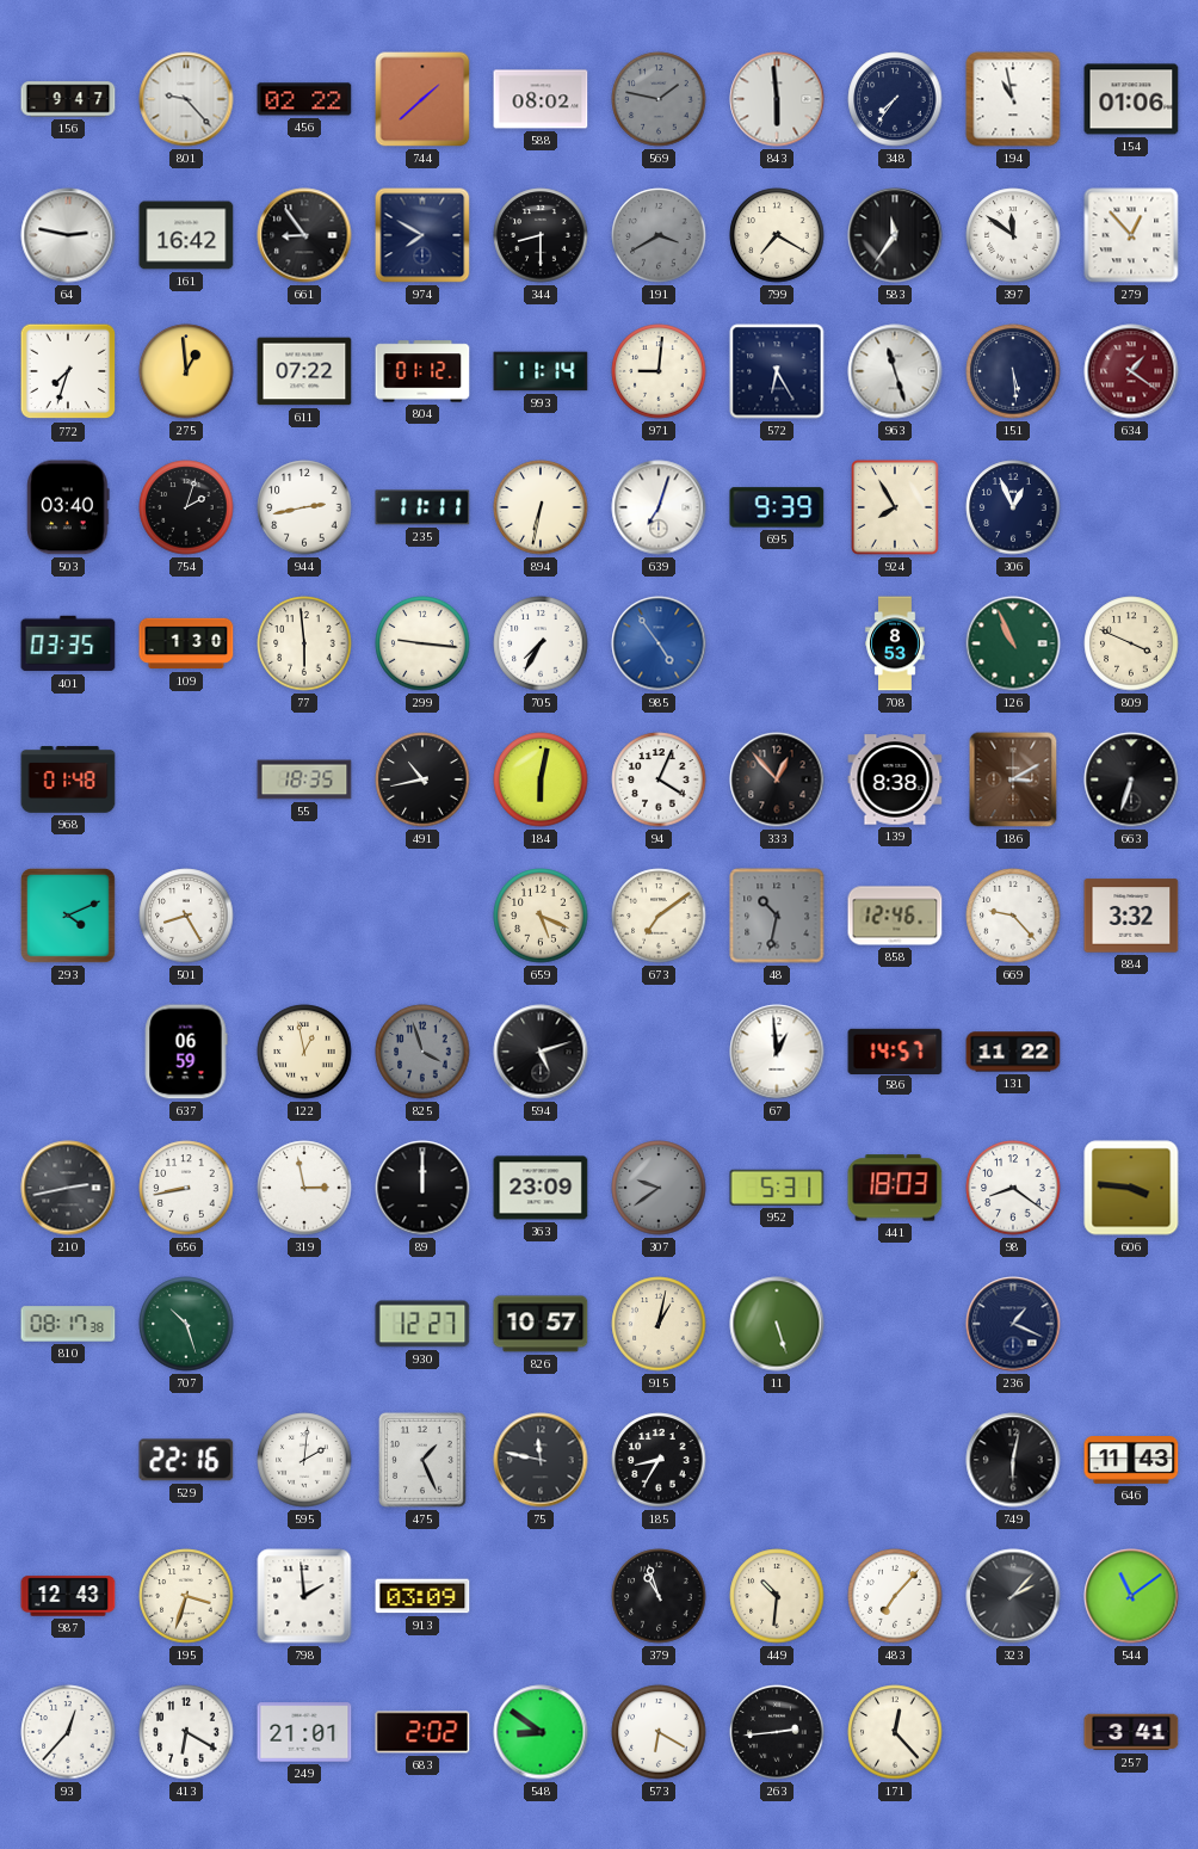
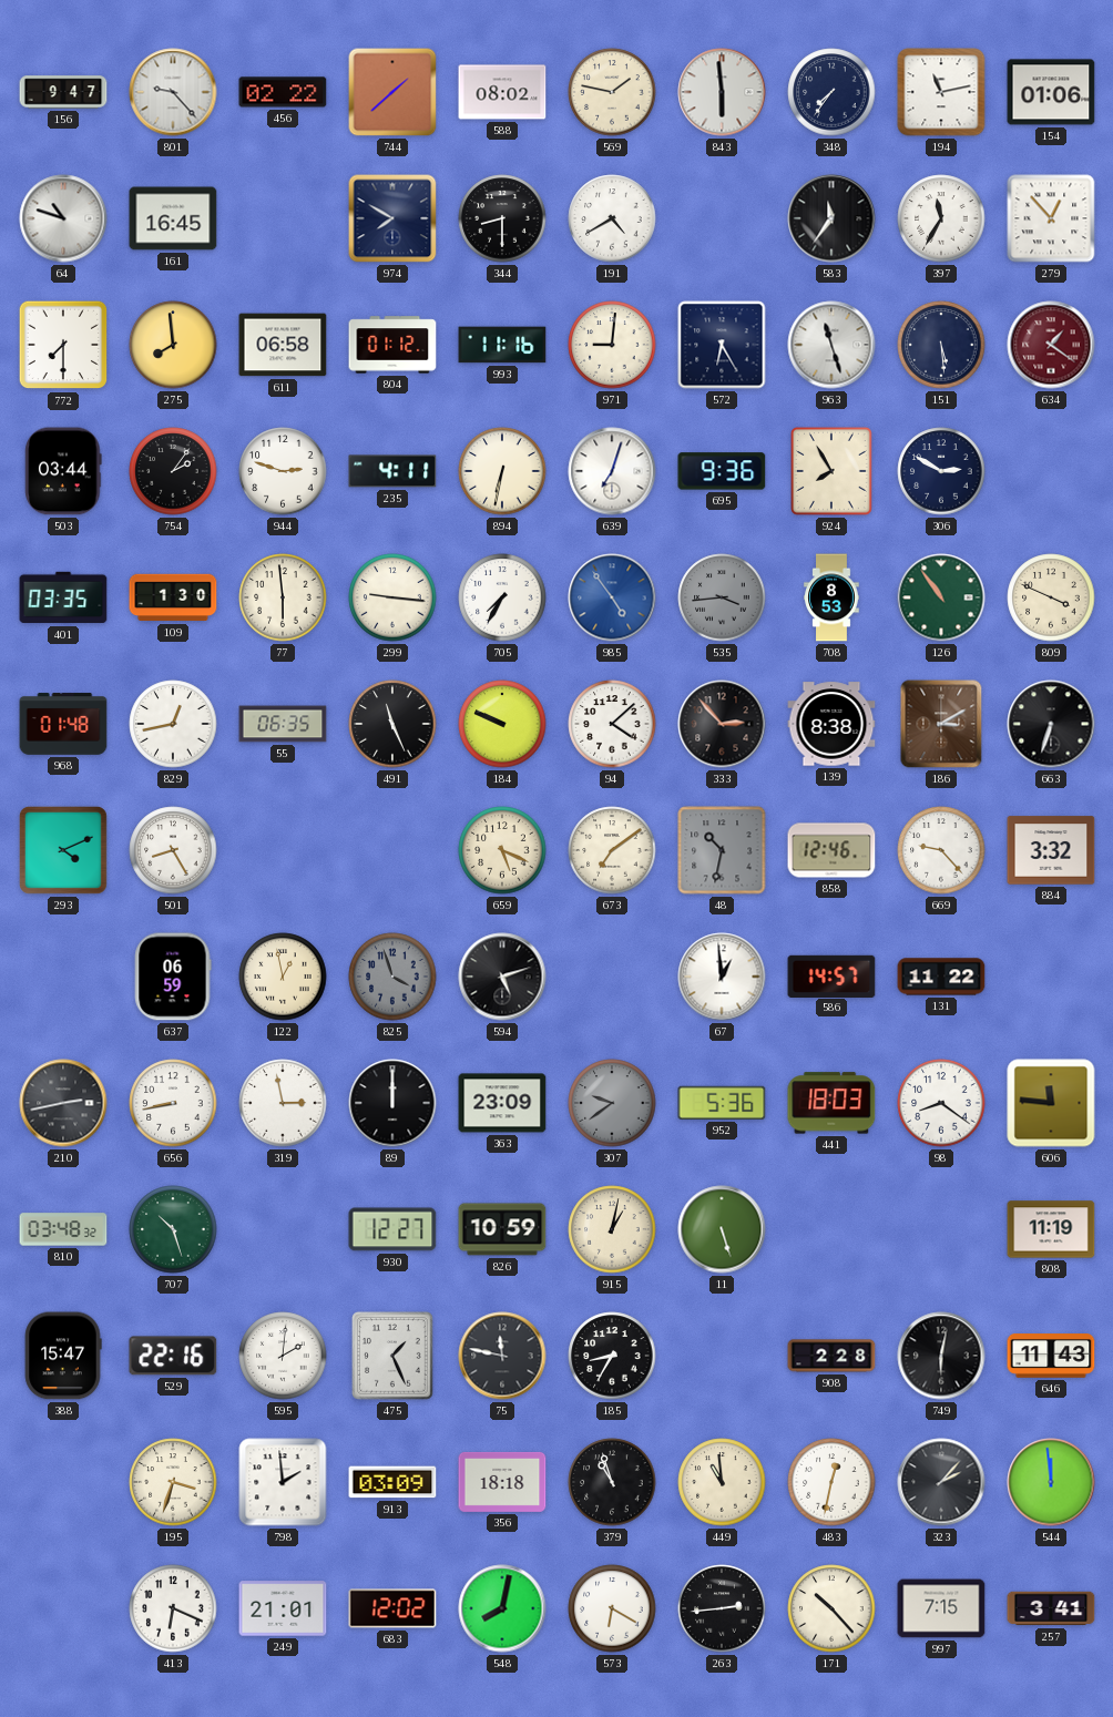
569 dial: grey -> cream
194: 10:58 -> 11:13
64: 2:47 -> 10:48
161: 16:42 -> 16:45
661: 8:54 -> none
191: 3:40 -> 4:40
191 dial: grey -> white
799: 7:20 -> none
397: 11:51 -> 11:35
772: 7:33 -> 7:30
275: 12:59 -> 7:59
611: 07:22 -> 06:58
993: 11:14 -> 11:16
503: 03:40 -> 03:44
754: 2:03 -> 2:06
944: 2:43 -> 2:48
235: 11:11 -> 4:11
695: 9:39 -> 9:36
306: 12:56 -> 2:50
535: none -> 3:44
126: 10:56 -> 10:54
829: none -> 12:43
55: 18:35 -> 06:35
491: 10:43 -> 11:26
184: 6:02 -> 9:49
94: 4:04 -> 4:08
333: 12:53 -> 2:53
952: 5:31 -> 5:36
606: 3:46 -> 11:46
810: 08:17 -> 03:48
826: 10:57 -> 10:59
236: 1:19 -> none
808: none -> 11:19
388: none -> 15:47
908: none -> 2:28
987: 12:43 -> none
356: none -> 18:18
449: 10:31 -> 10:59
483: 7:07 -> 12:32
544: 11:09 -> 11:59
93: 12:37 -> none
413: 6:20 -> 6:19
683: 2:02 -> 12:02
548: 8:51 -> 8:02
171: 12:23 -> 10:23
997: none -> 7:15
